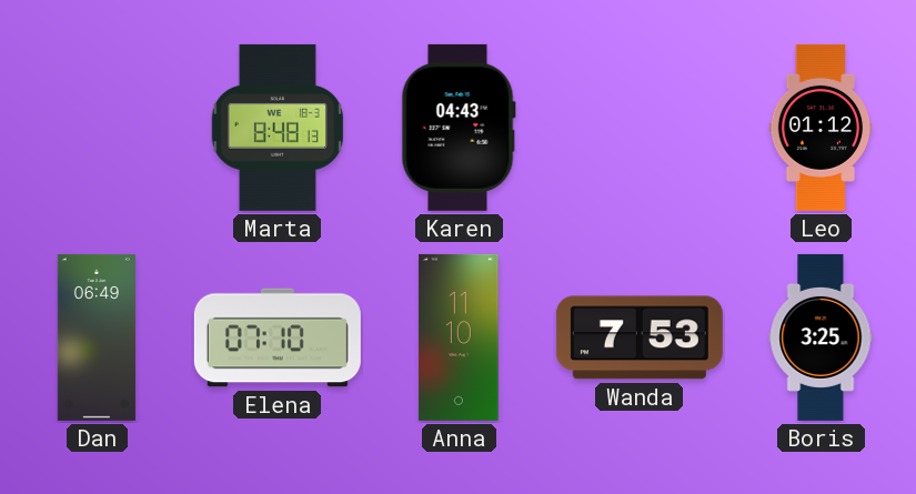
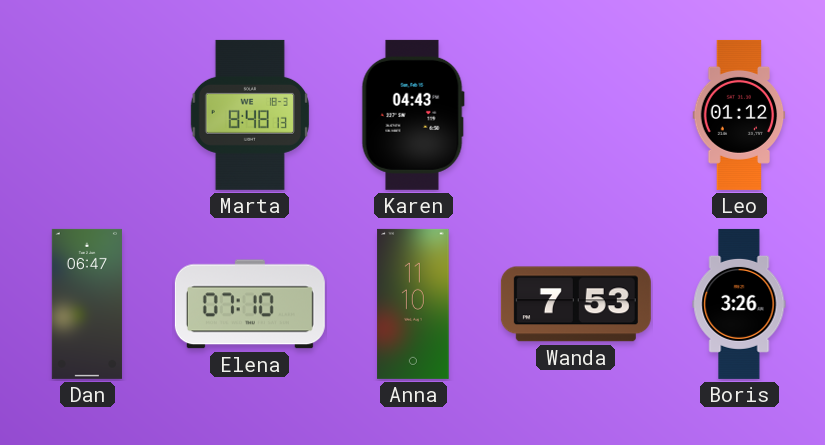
Dan: 06:49 -> 06:47
Boris: 3:25 -> 3:26
